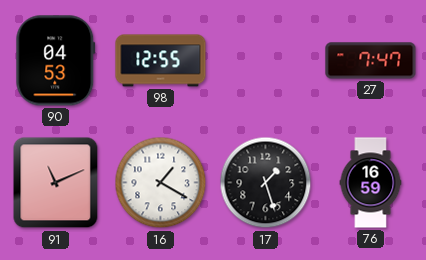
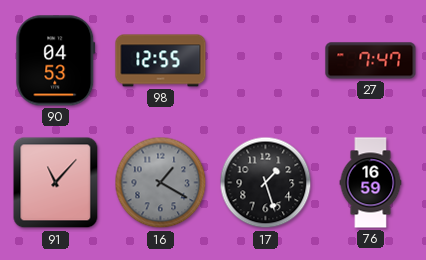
91: 11:11 -> 11:07
16 dial: white -> grey
